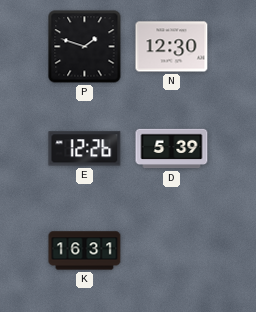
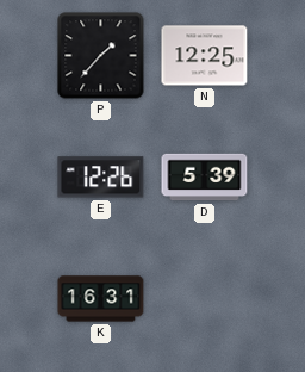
P: 1:48 -> 1:37
N: 12:30 -> 12:25
